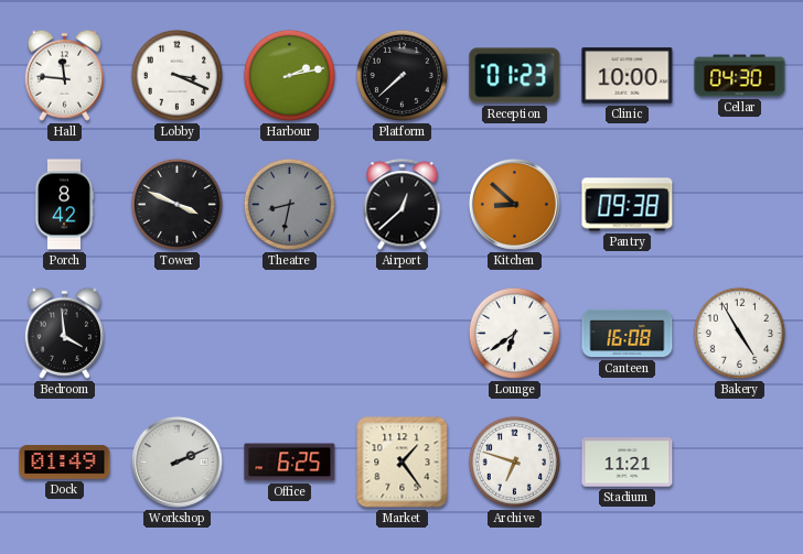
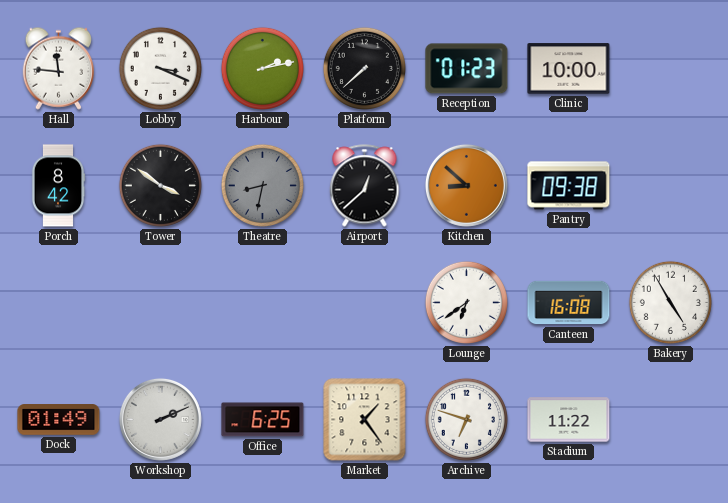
Cellar: 04:30 -> none
Tower: 3:49 -> 3:51
Bedroom: 3:59 -> none
Stadium: 11:21 -> 11:22
